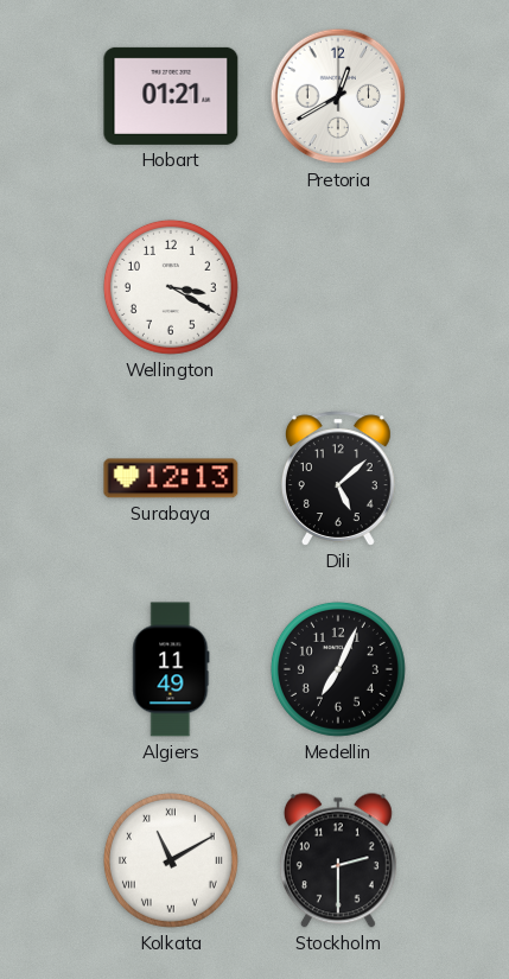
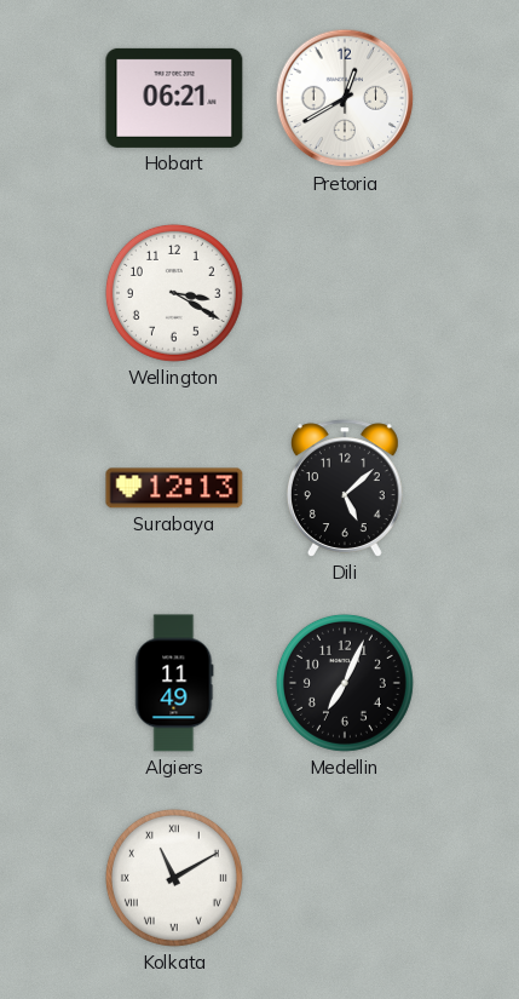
Hobart: 01:21 -> 06:21
Stockholm: 2:30 -> none
